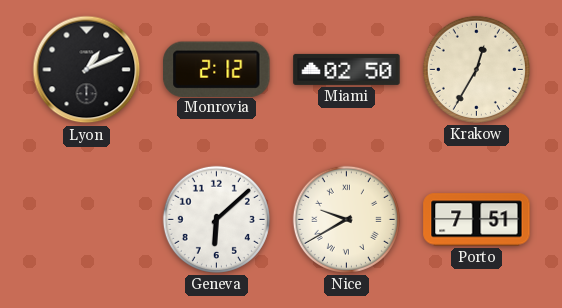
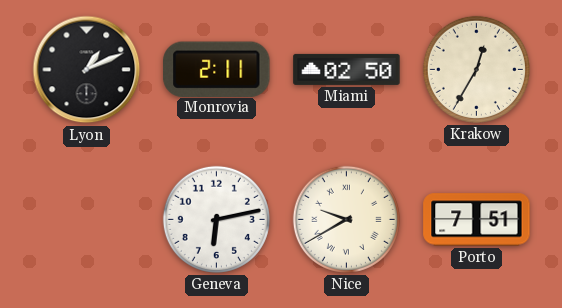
Monrovia: 2:12 -> 2:11
Geneva: 6:08 -> 6:13
